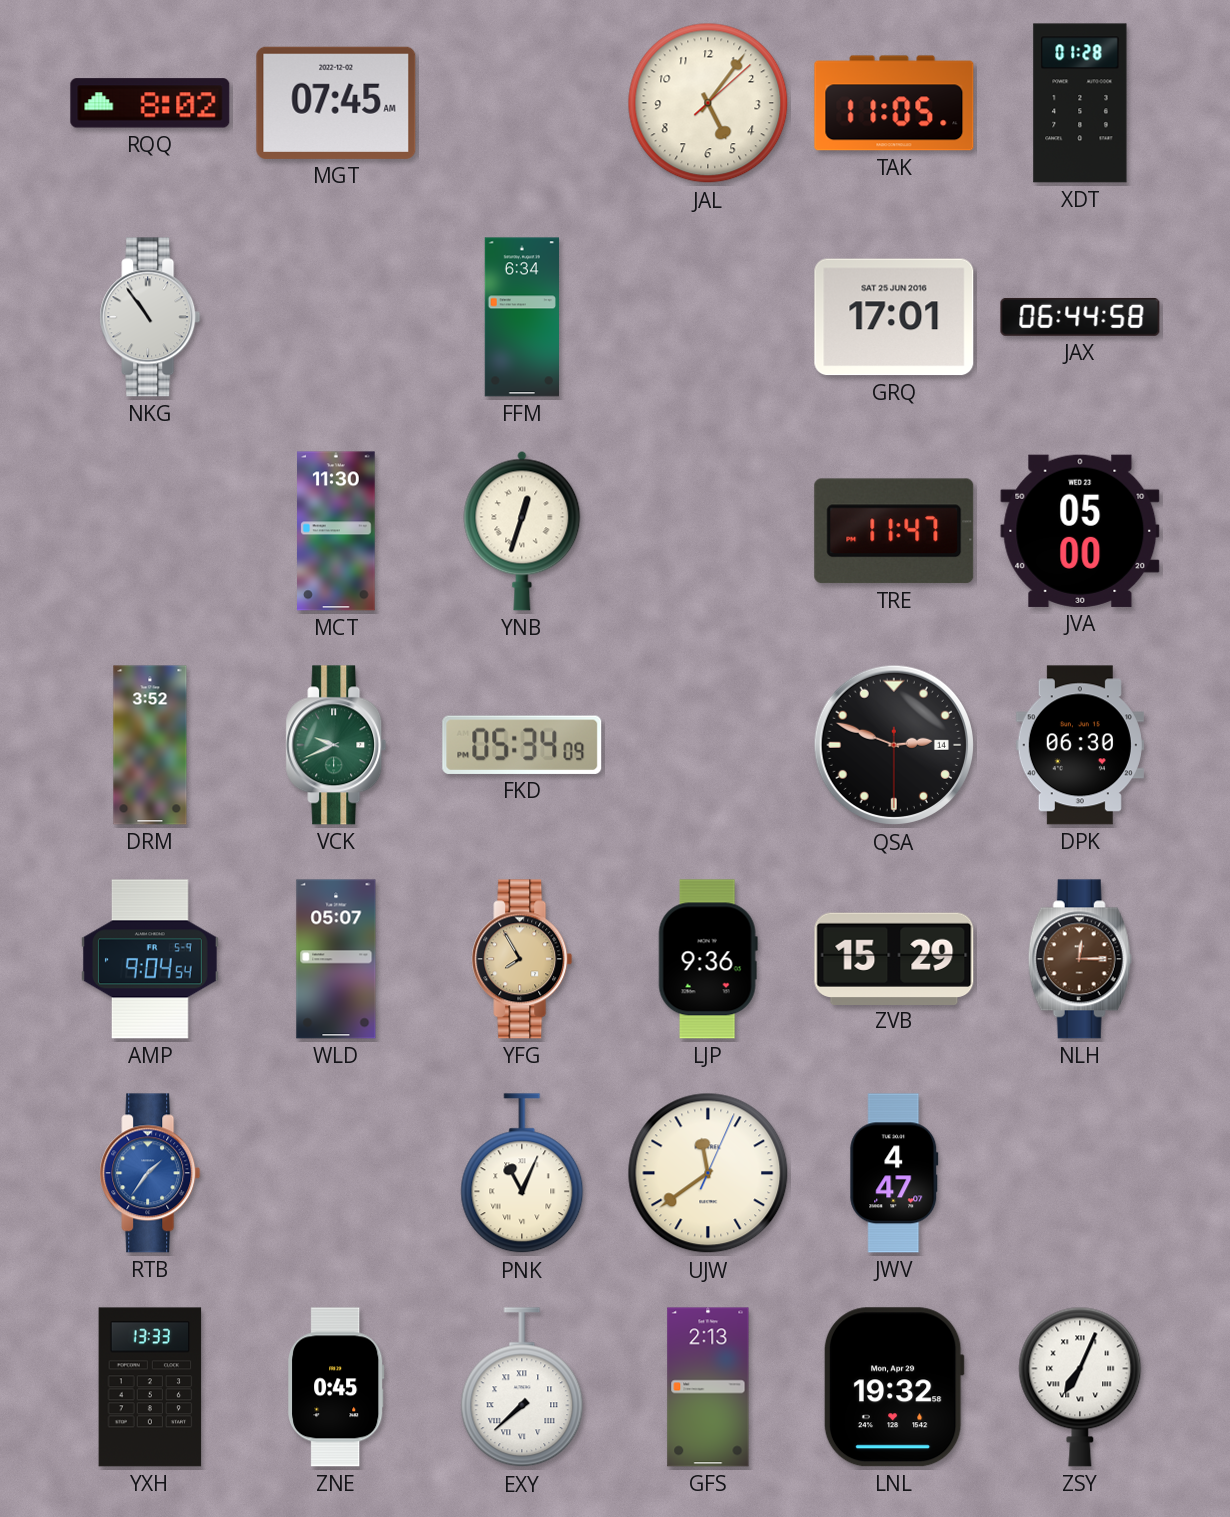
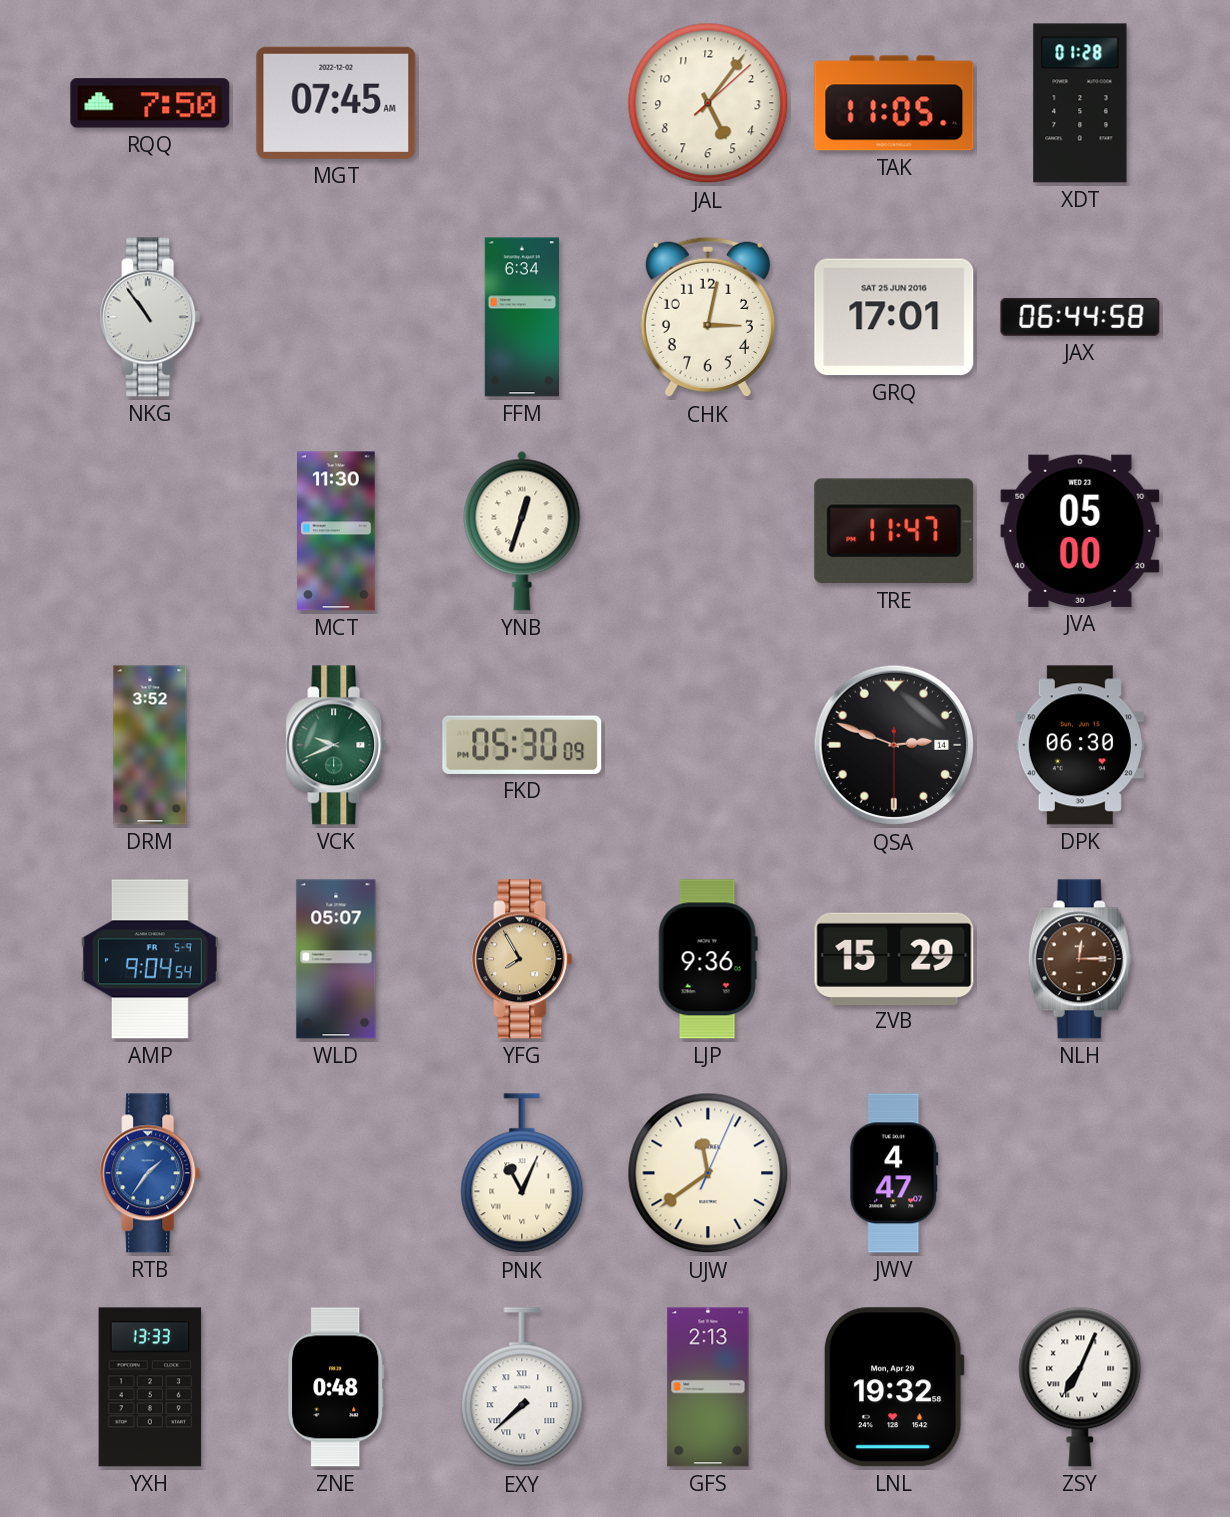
RQQ: 8:02 -> 7:50
CHK: none -> 3:02
FKD: 05:34 -> 05:30
ZNE: 0:45 -> 0:48
